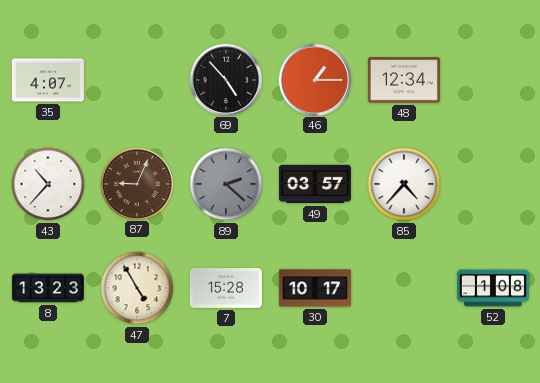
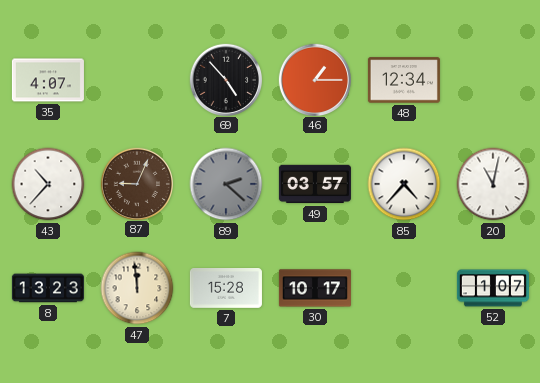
20: none -> 11:02
47: 4:55 -> 11:59
52: 1:08 -> 1:07
